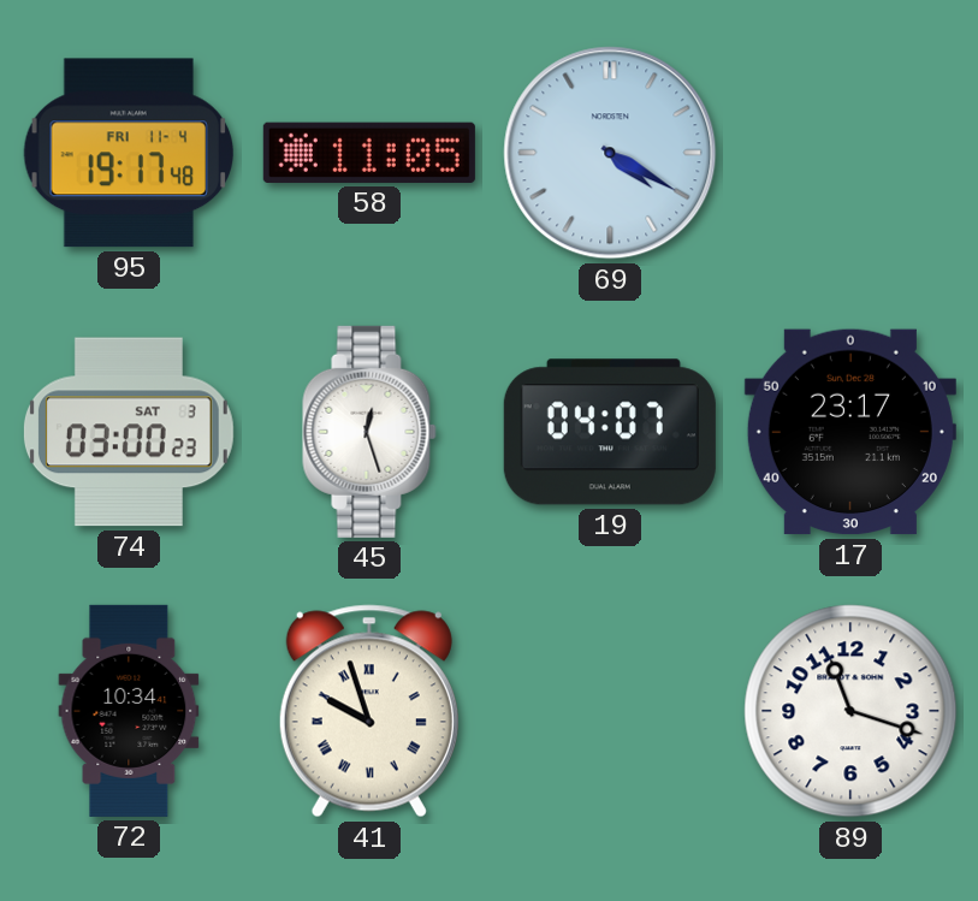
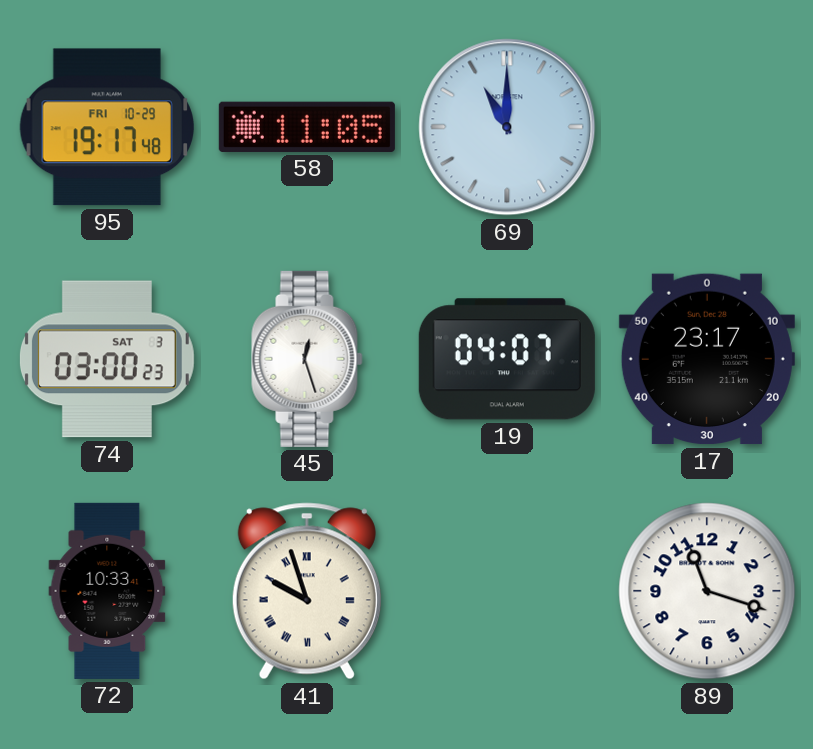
95 date: FRI 11-4 -> FRI 10-29
69: 4:20 -> 11:00
72: 10:34 -> 10:33
